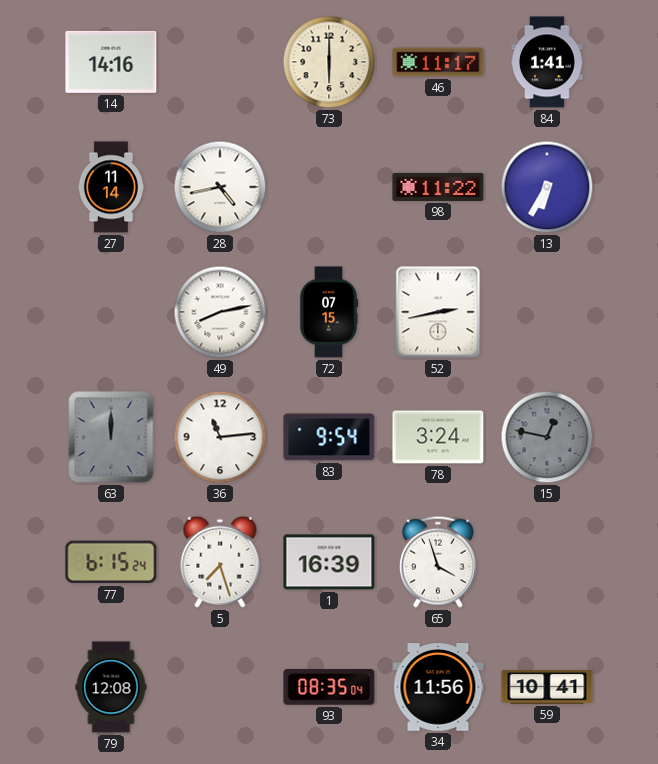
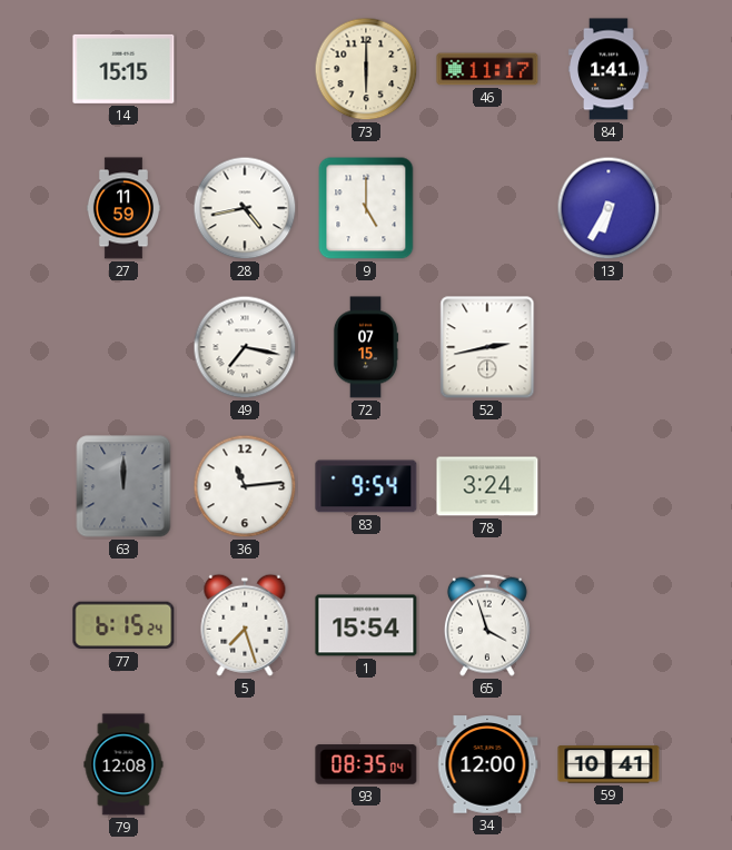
14: 14:16 -> 15:15
27: 11:14 -> 11:59
9: none -> 5:00
98: 11:22 -> none
49: 8:13 -> 7:17
15: 12:47 -> none
1: 16:39 -> 15:54
34: 11:56 -> 12:00
